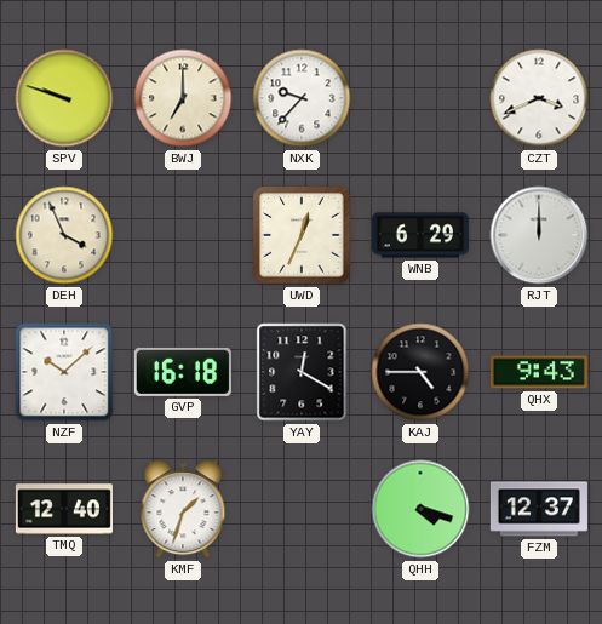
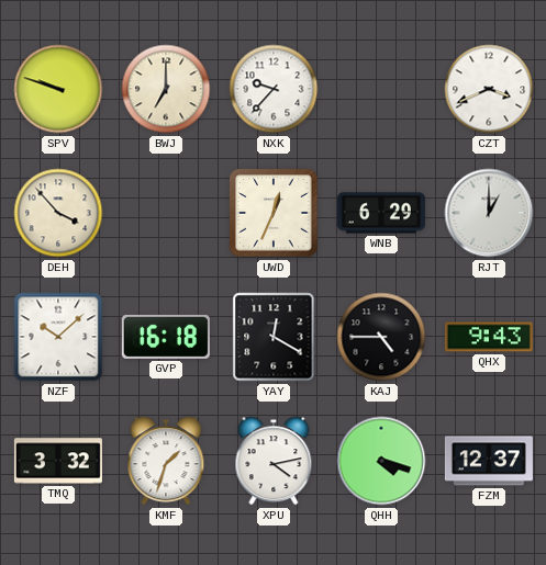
DEH: 3:56 -> 3:53
RJT: 12:00 -> 1:00
TMQ: 12:40 -> 3:32
XPU: none -> 4:13
